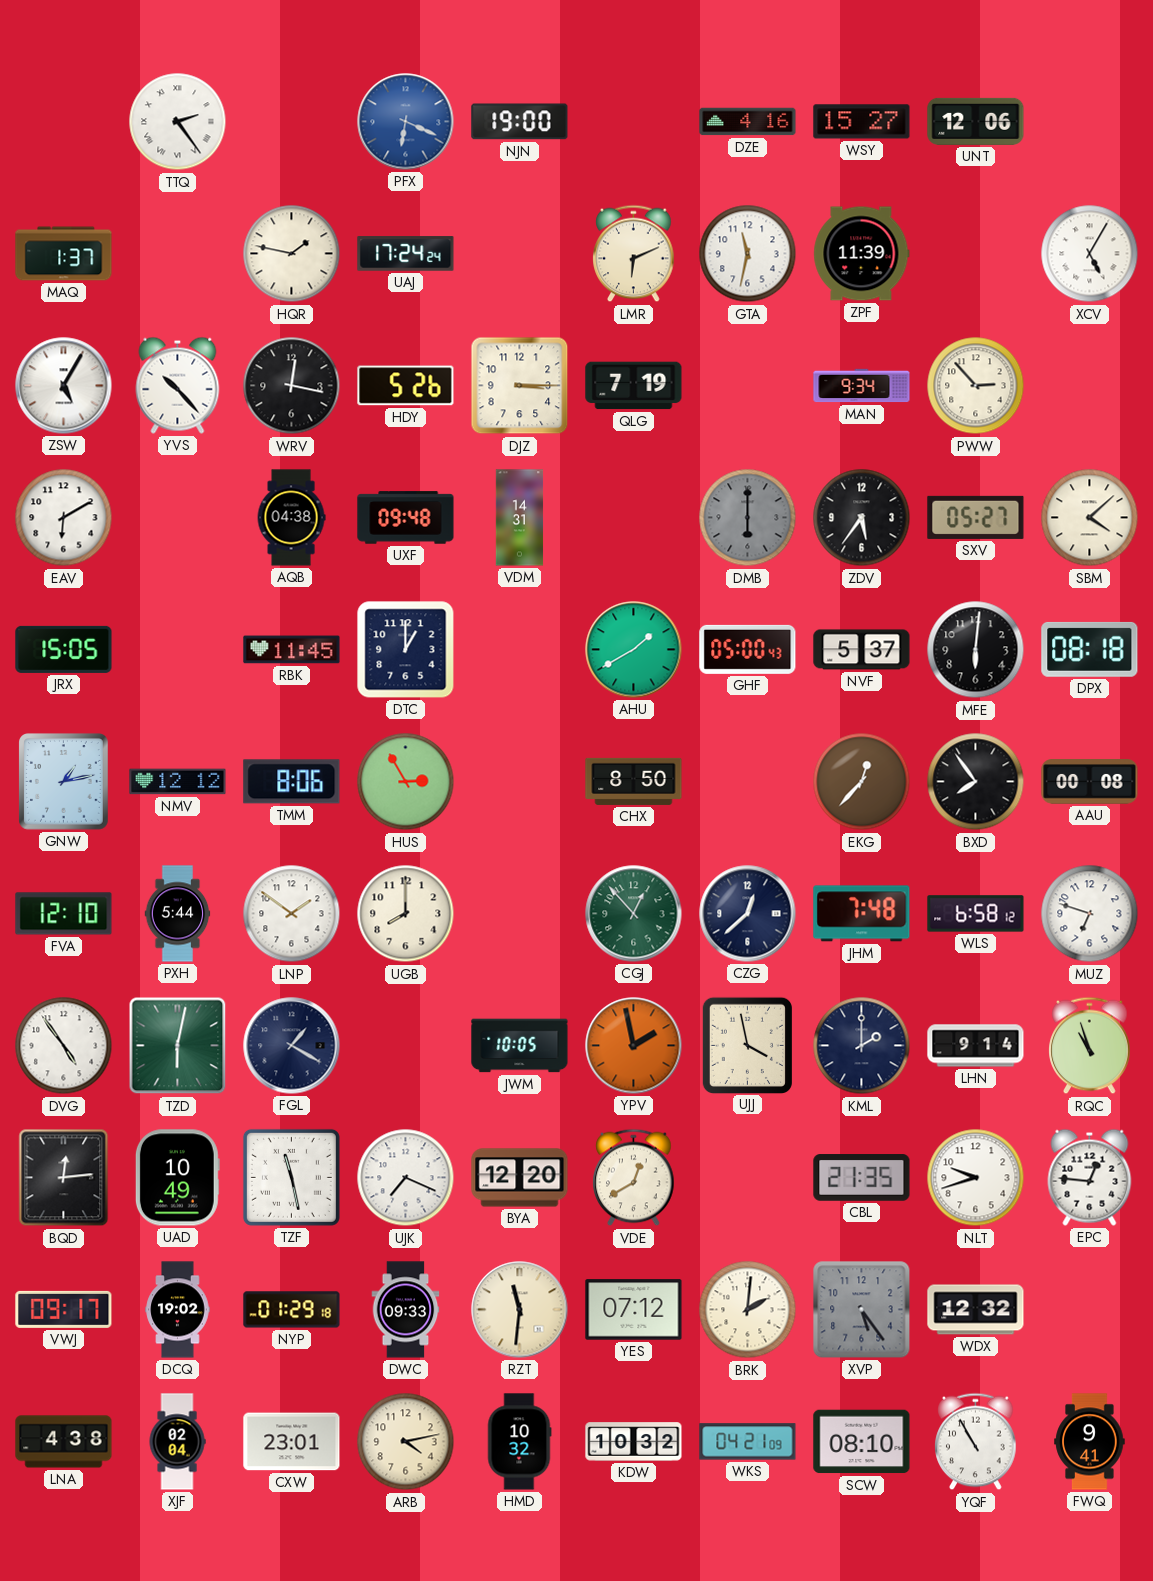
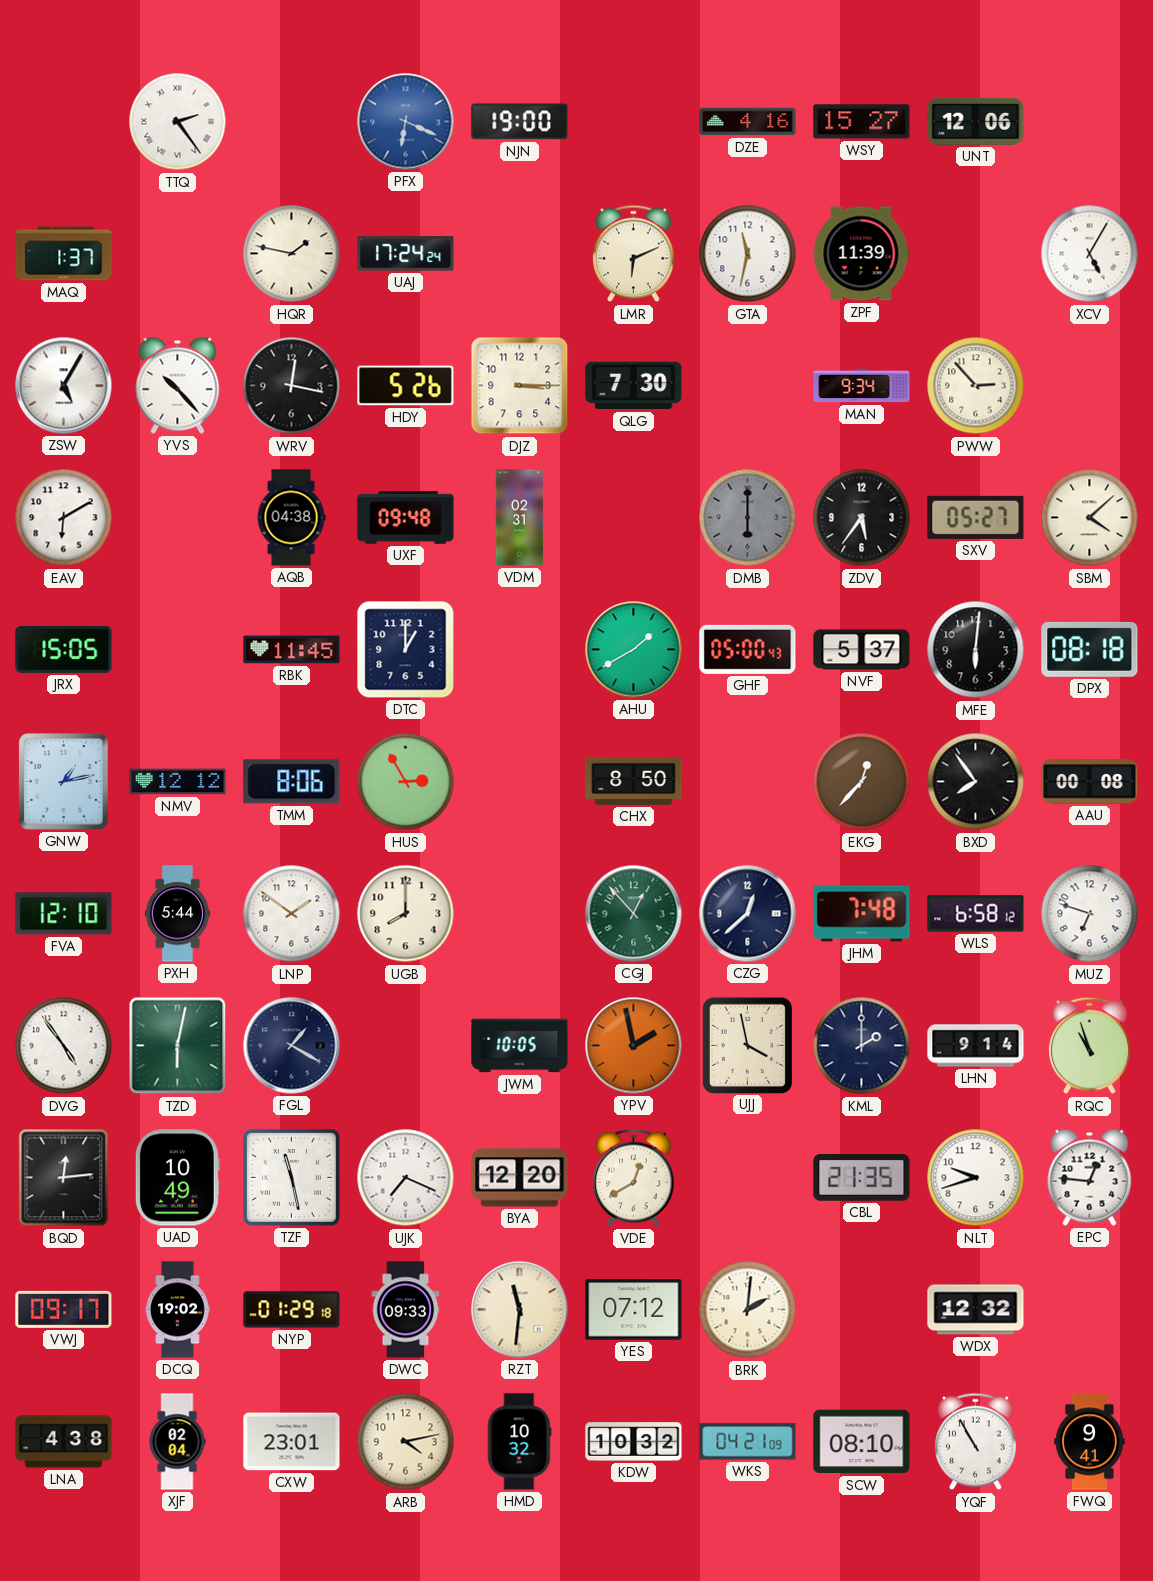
QLG: 7:19 -> 7:30
VDM: 14:31 -> 02:31
XVP: 5:24 -> none
